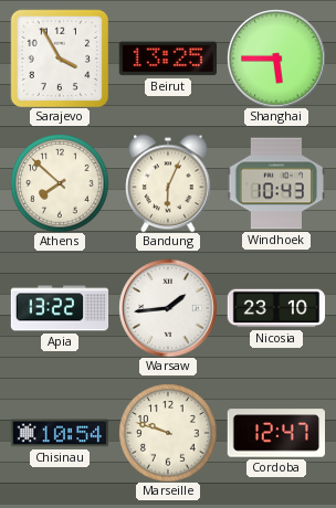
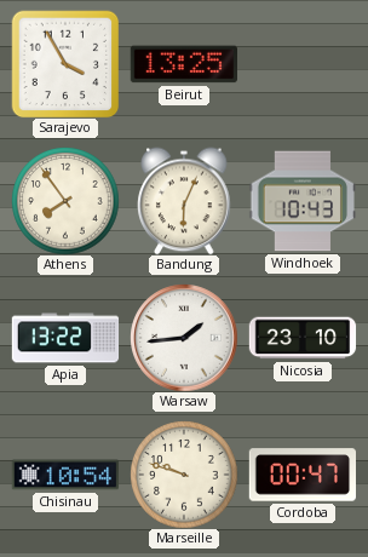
Shanghai: 5:45 -> none
Athens: 7:52 -> 7:54
Cordoba: 12:47 -> 00:47
